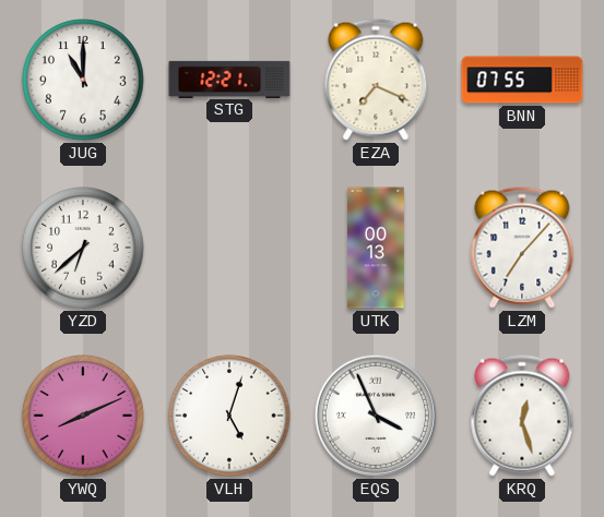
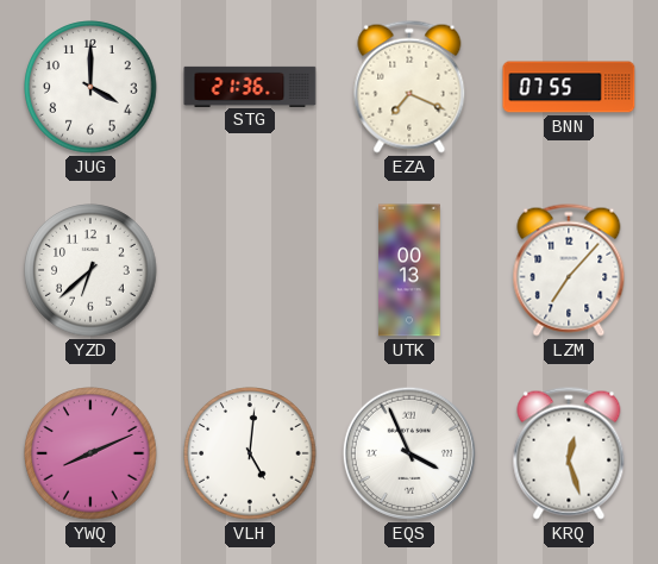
JUG: 11:00 -> 4:00
STG: 12:21 -> 21:36
VLH: 5:03 -> 5:01
